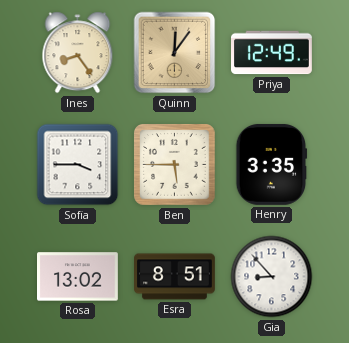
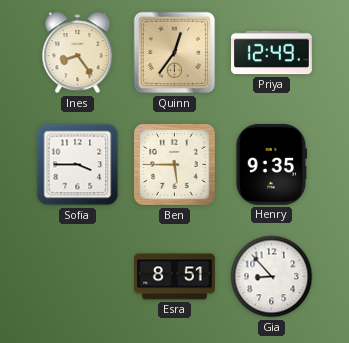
Quinn: 12:06 -> 12:36
Henry: 3:35 -> 9:35
Rosa: 13:02 -> none
